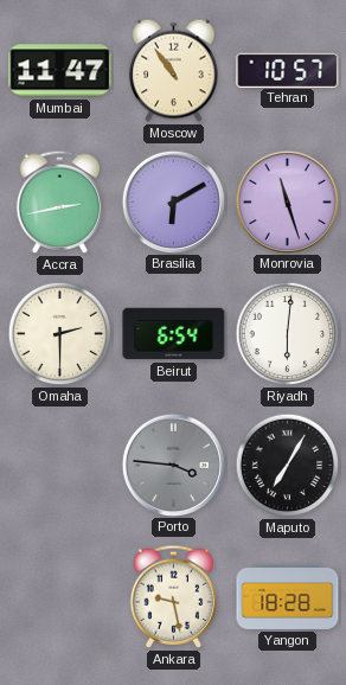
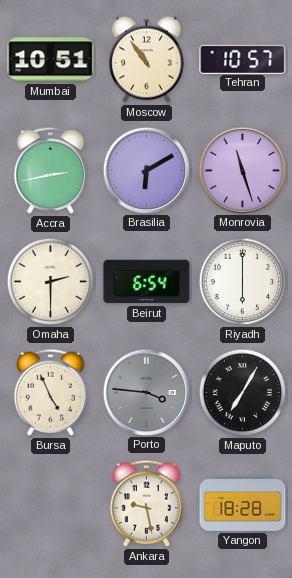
Mumbai: 11:47 -> 10:51
Riyadh: 6:01 -> 6:00
Bursa: none -> 4:56
